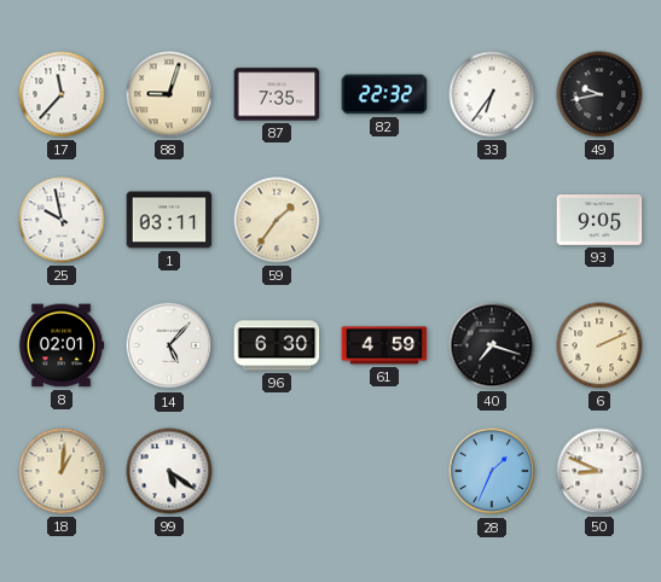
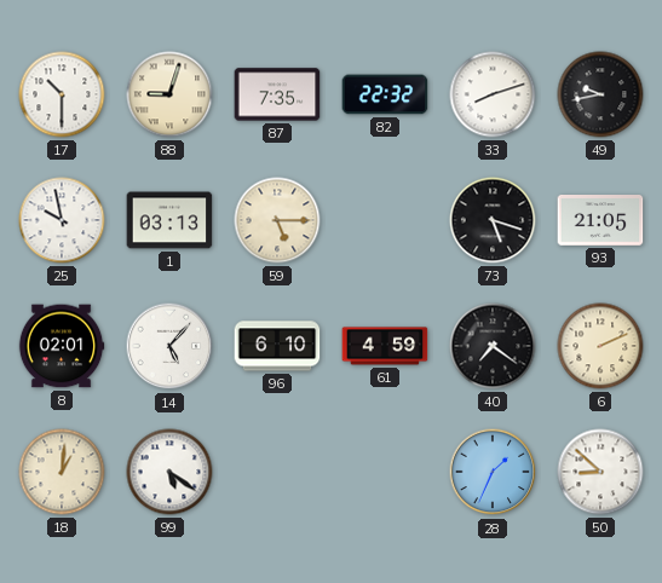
17: 11:37 -> 10:30
33: 6:36 -> 8:12
1: 03:11 -> 03:13
59: 1:36 -> 5:15
73: none -> 5:18
93: 9:05 -> 21:05
96: 6:30 -> 6:10
40: 7:18 -> 7:21
50: 8:49 -> 8:52
